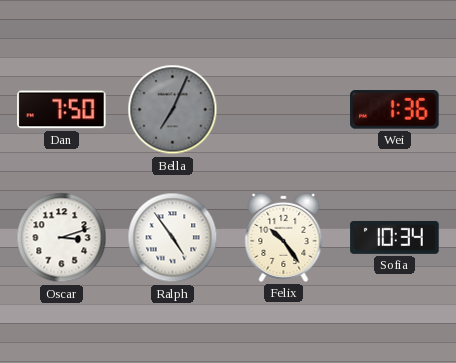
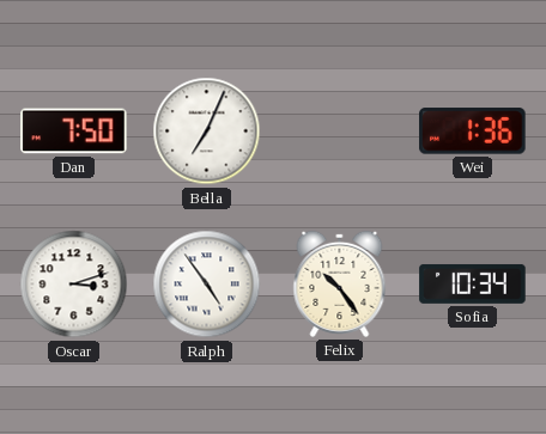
Bella dial: grey -> white
